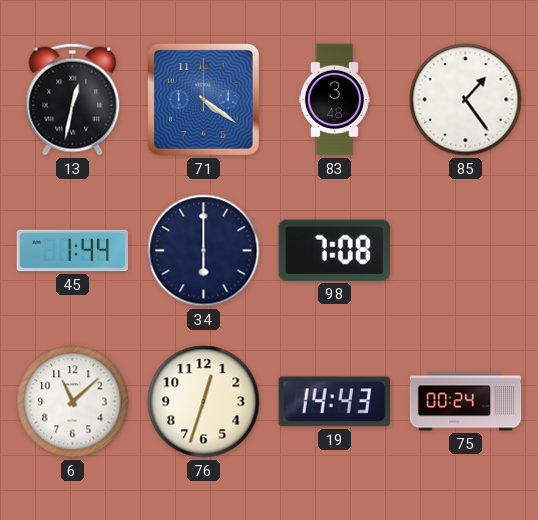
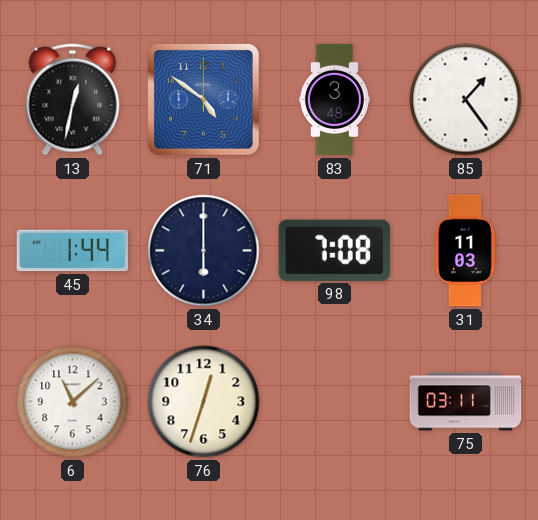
71: 4:21 -> 4:51
31: none -> 11:03
19: 14:43 -> none
75: 00:24 -> 03:11
